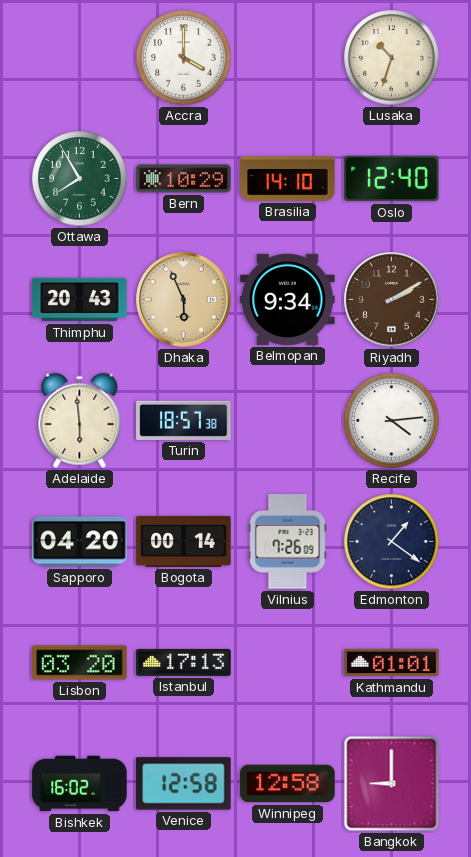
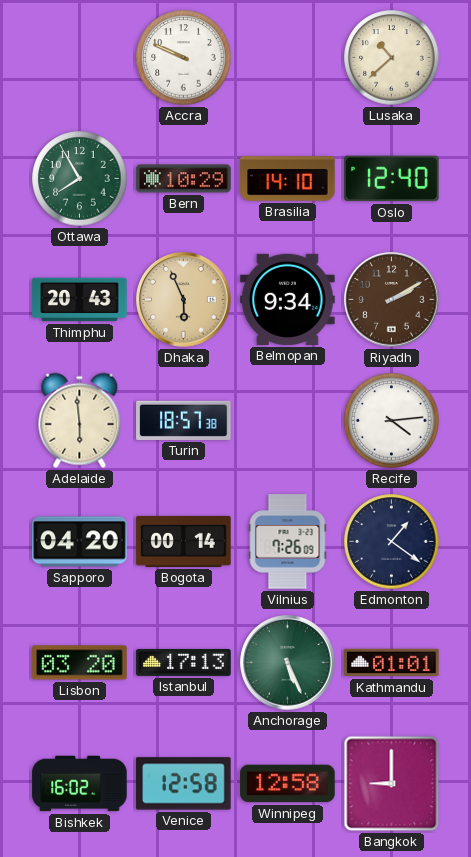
Accra: 4:00 -> 9:49
Lusaka: 10:33 -> 10:38
Anchorage: none -> 5:26
